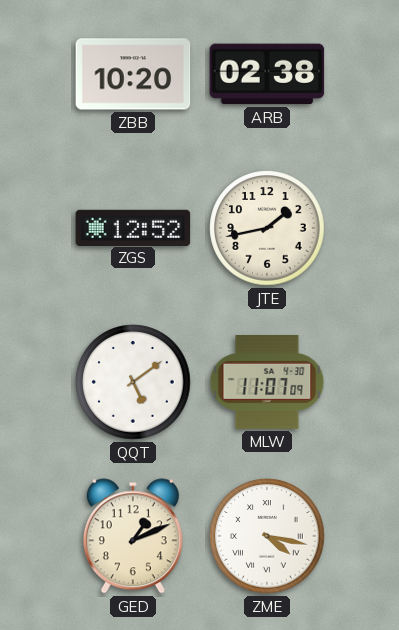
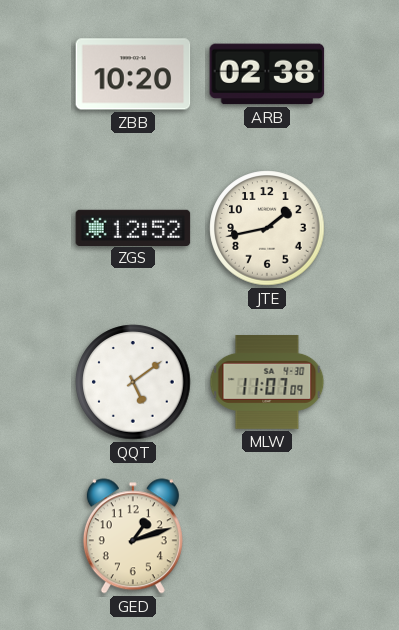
GED: 1:11 -> 1:12
ZME: 4:17 -> none
